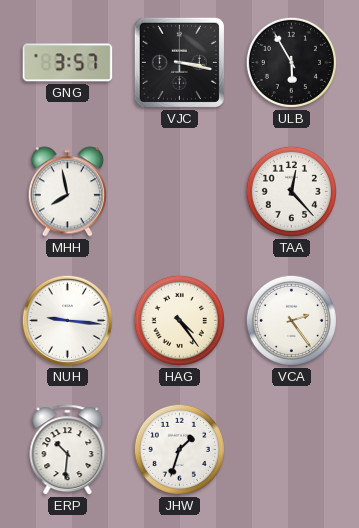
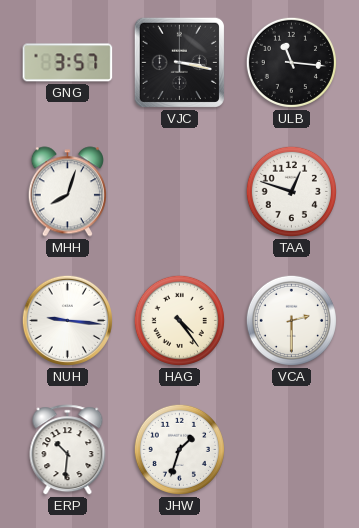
ULB: 5:55 -> 11:16
MHH: 7:58 -> 8:03
TAA: 12:23 -> 12:48
VCA: 2:24 -> 2:30
